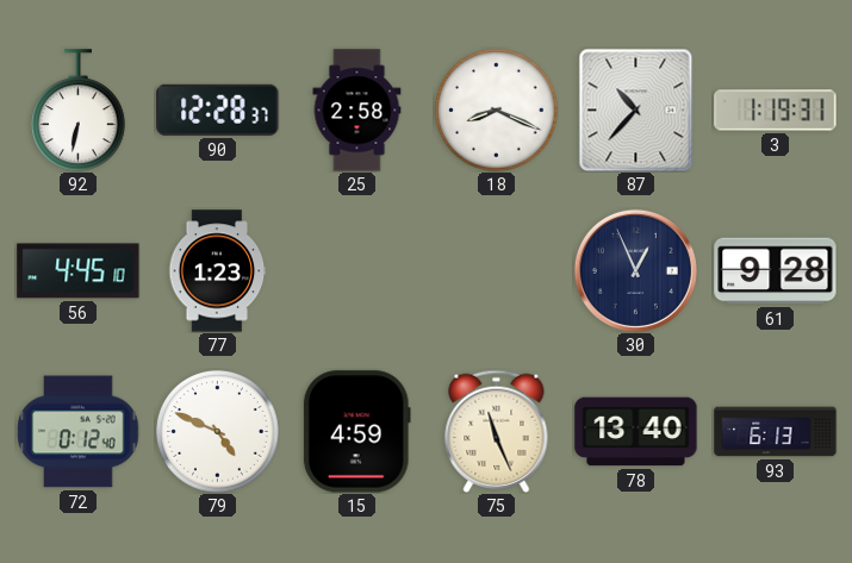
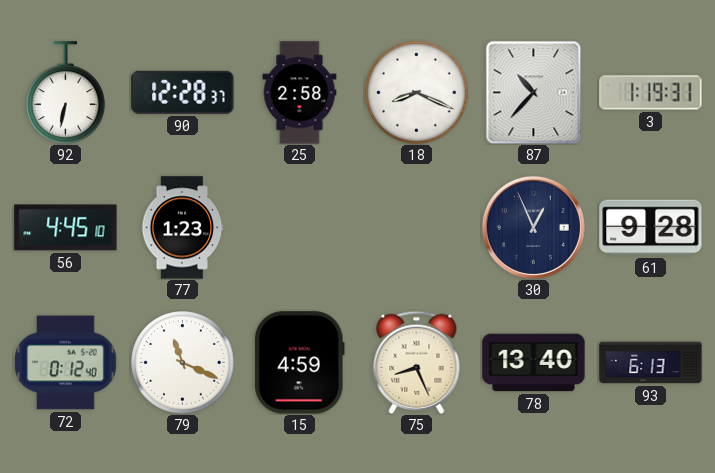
79: 4:49 -> 11:19
75: 11:26 -> 8:26
